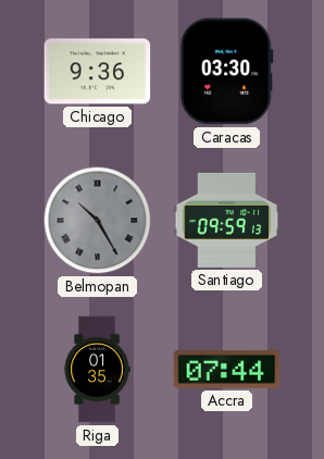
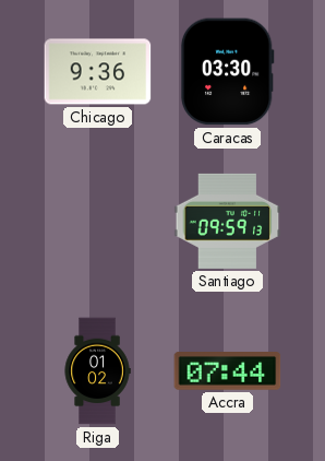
Belmopan: 10:25 -> none
Riga: 01:35 -> 01:02
